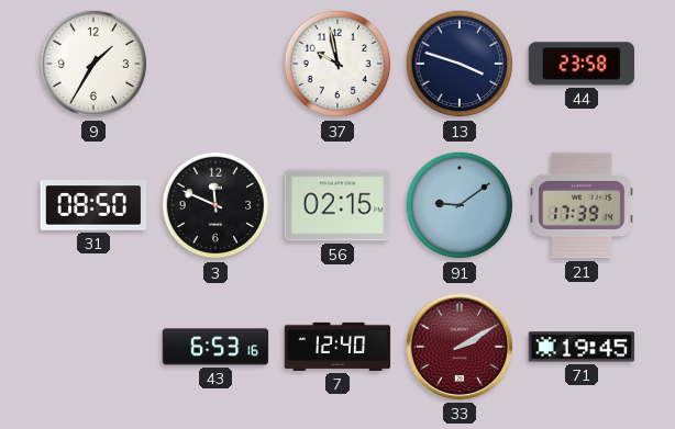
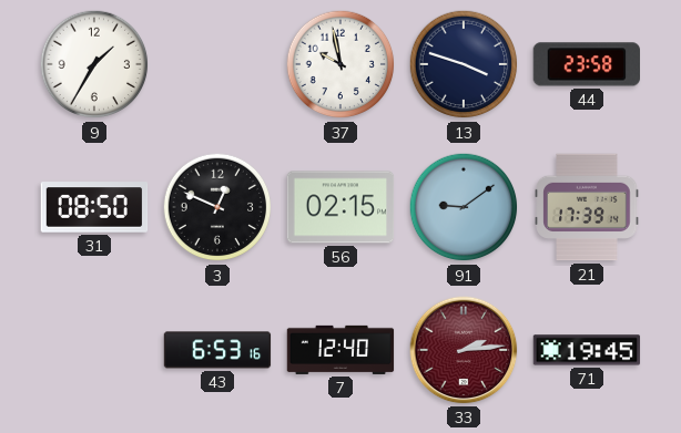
3: 11:49 -> 12:49
33: 2:10 -> 2:14
